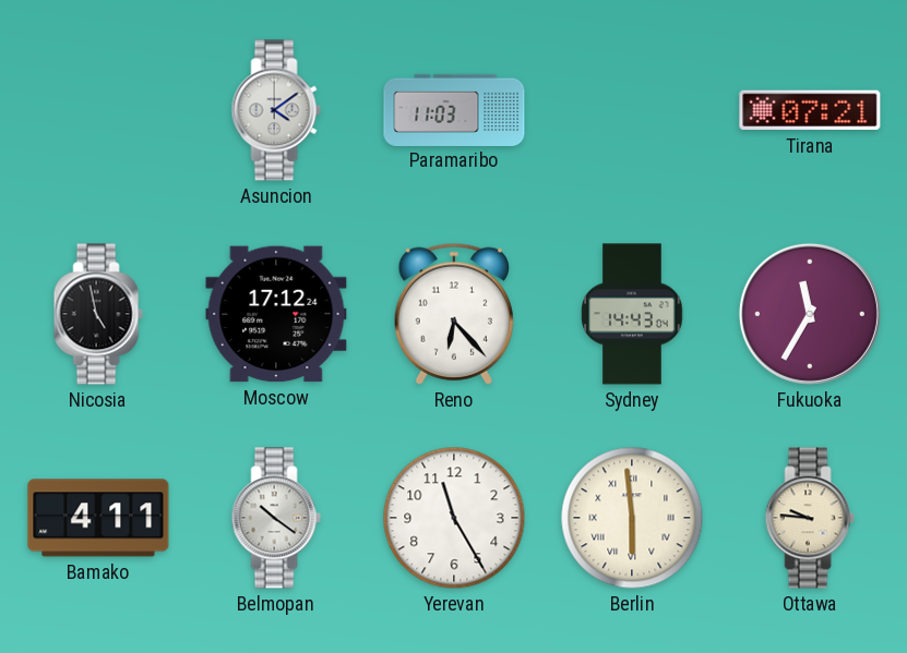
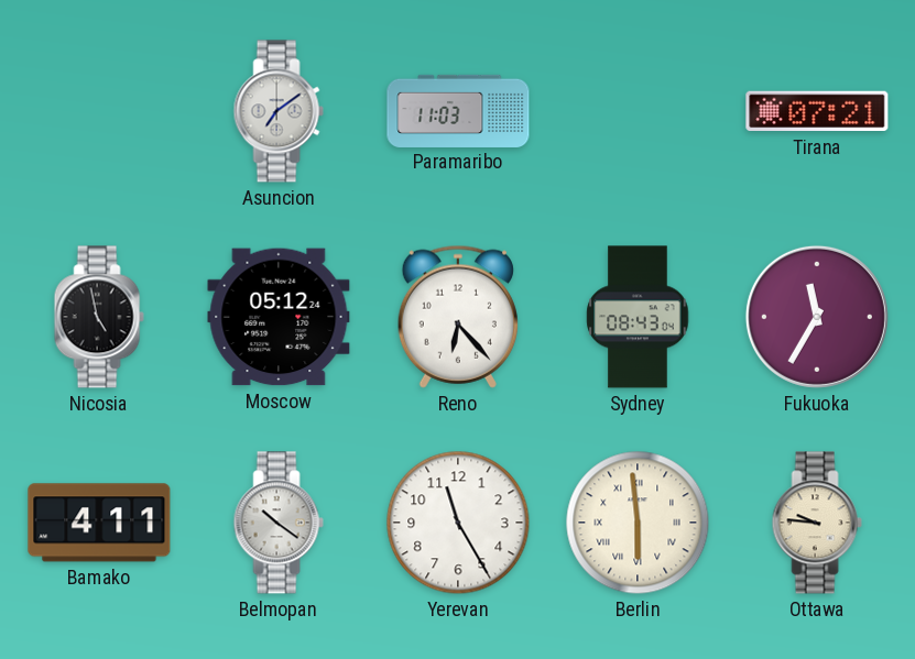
Asuncion: 4:09 -> 7:09
Moscow: 17:12 -> 05:12
Sydney: 14:43 -> 08:43
